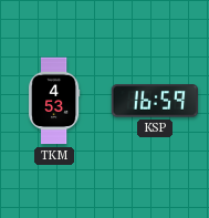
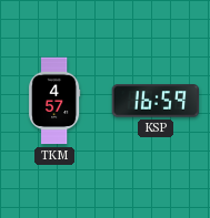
TKM: 4:53 -> 4:57
